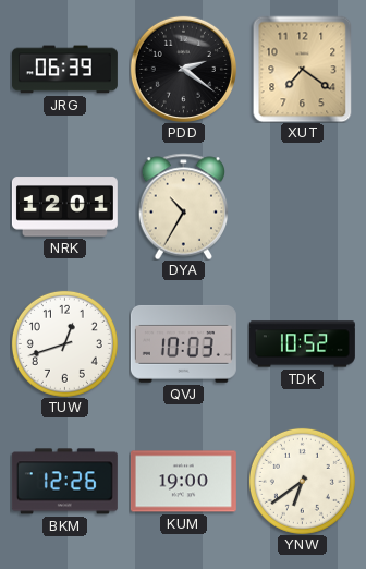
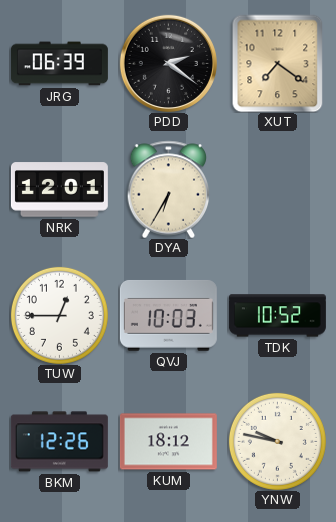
DYA: 10:35 -> 6:35
TUW: 12:42 -> 12:45
KUM: 19:00 -> 18:12
YNW: 6:39 -> 9:47
